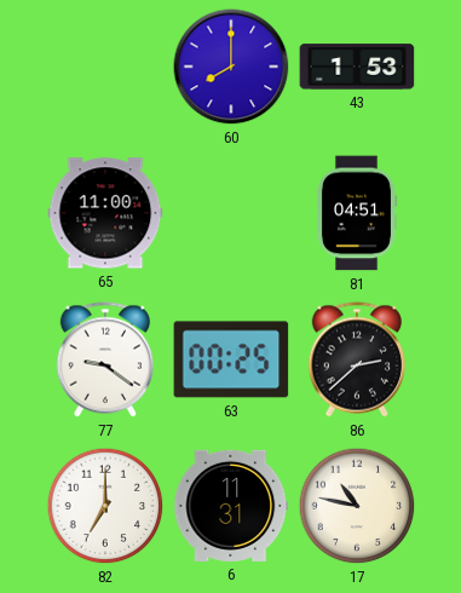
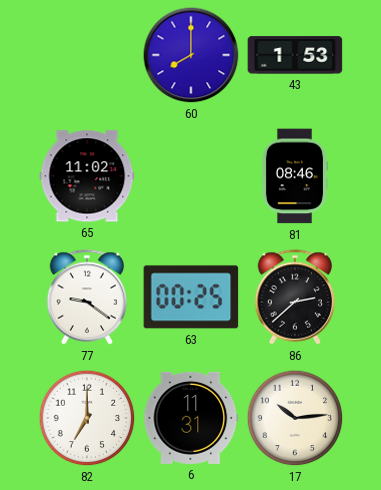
65: 11:00 -> 11:02
81: 04:51 -> 08:46
17: 10:47 -> 10:14
